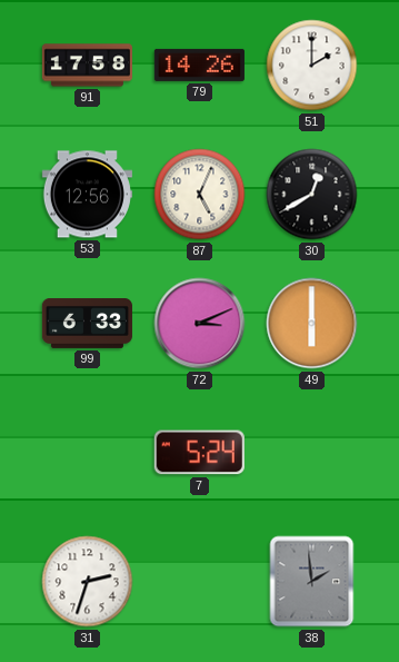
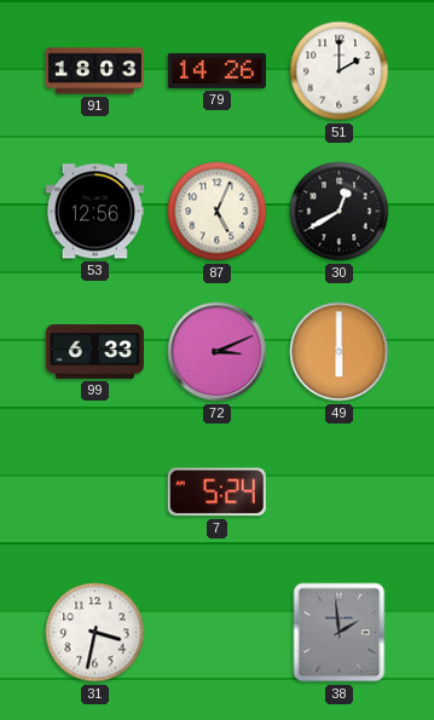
91: 17:58 -> 18:03
31: 2:33 -> 3:32
